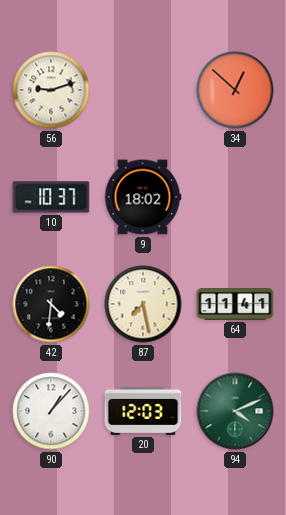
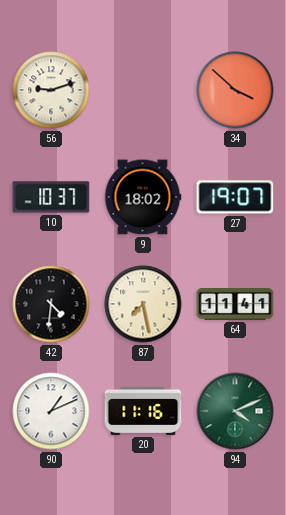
34: 12:52 -> 3:52
27: none -> 19:07
90: 1:07 -> 1:11
20: 12:03 -> 11:16
